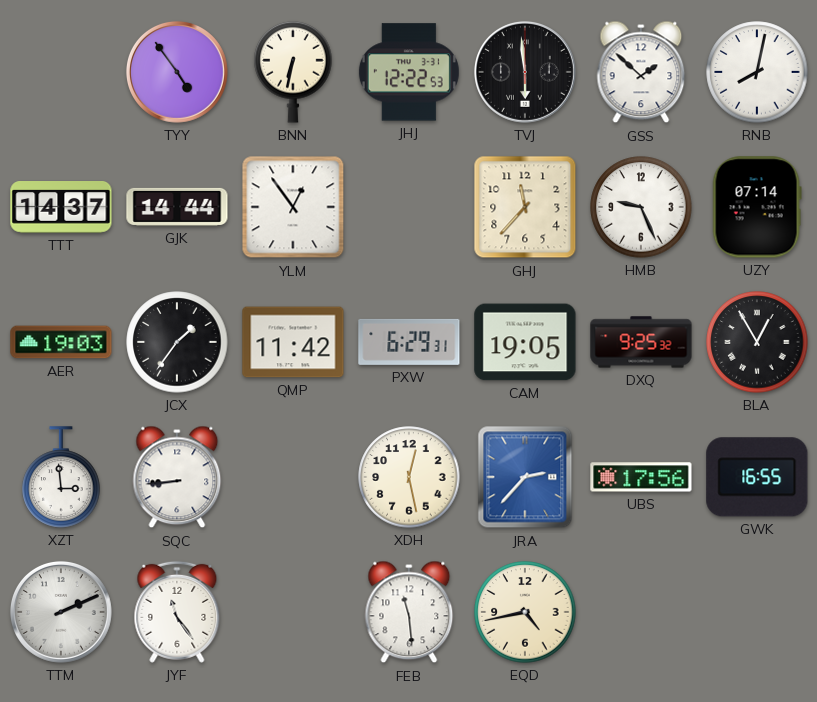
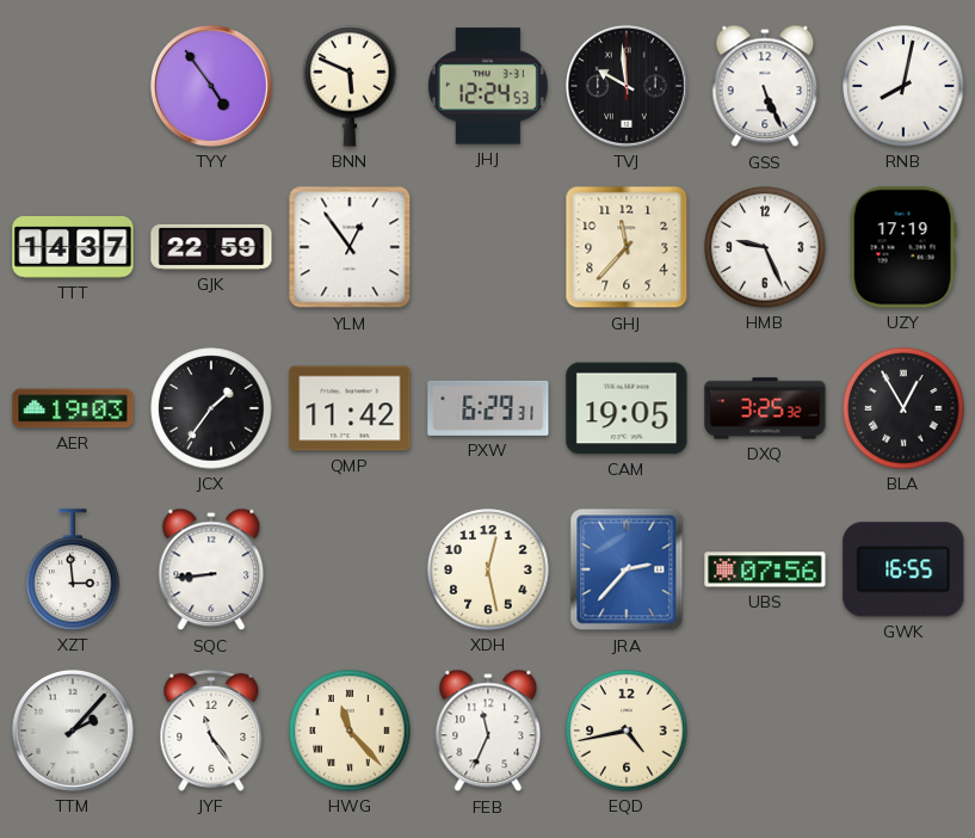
BNN: 6:32 -> 5:49
JHJ: 12:22 -> 12:24
TVJ: 5:59 -> 9:59
GSS: 1:52 -> 5:26
GJK: 14:44 -> 22:59
UZY: 07:14 -> 17:19
DXQ: 9:25 -> 3:25
UBS: 17:56 -> 07:56
TTM: 2:11 -> 2:07
HWG: none -> 11:23
FEB: 11:29 -> 11:34
